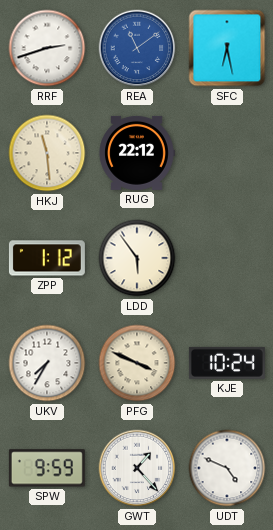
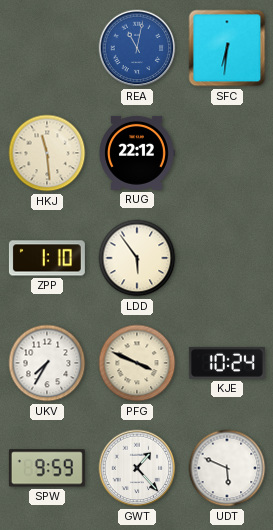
RRF: 2:42 -> none
REA: 11:09 -> 11:02
SFC: 6:28 -> 6:31
ZPP: 1:12 -> 1:10
UDT: 4:49 -> 5:49
